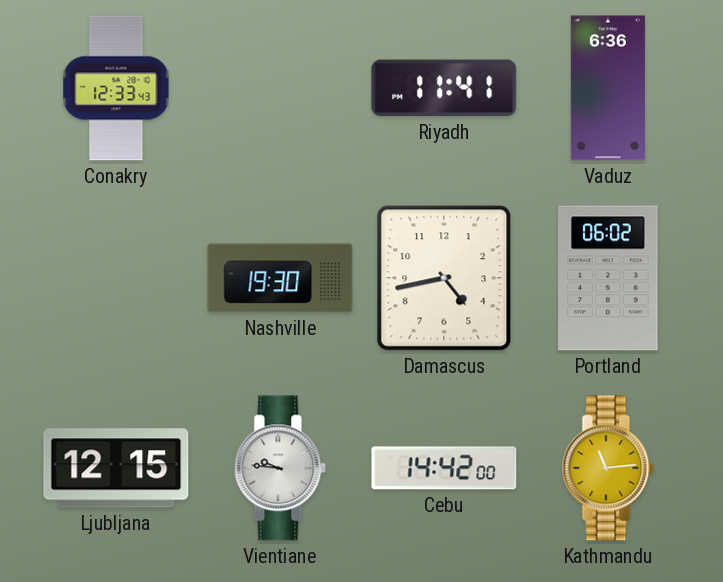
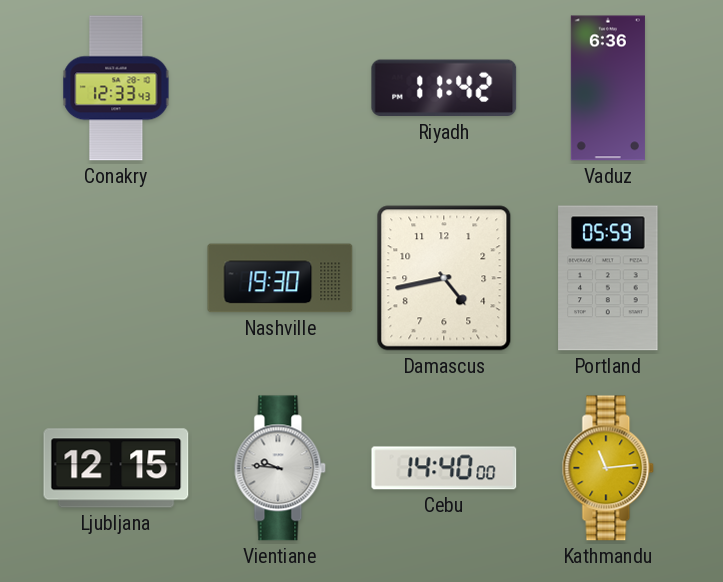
Riyadh: 11:41 -> 11:42
Portland: 06:02 -> 05:59
Cebu: 14:42 -> 14:40
